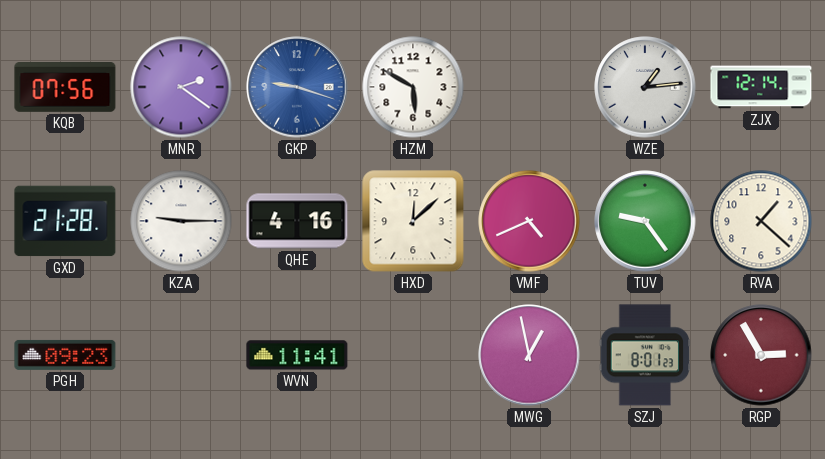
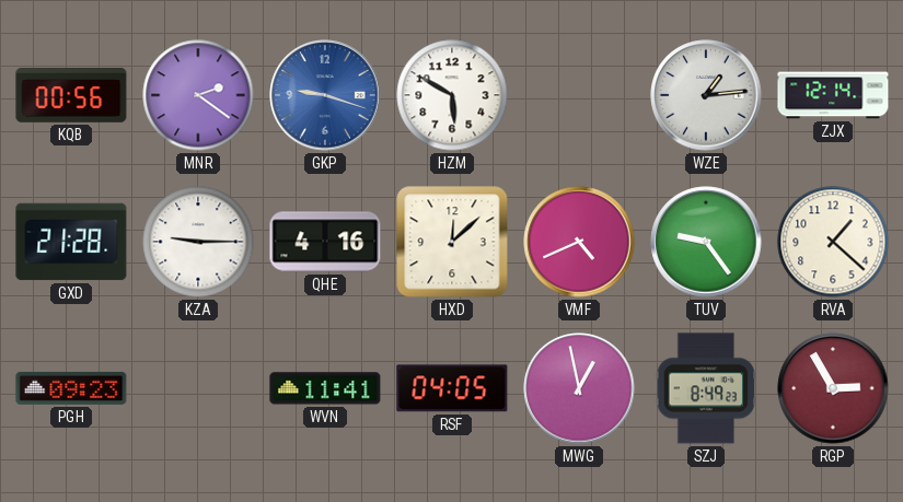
KQB: 07:56 -> 00:56
RSF: none -> 04:05
SZJ: 8:01 -> 8:49
